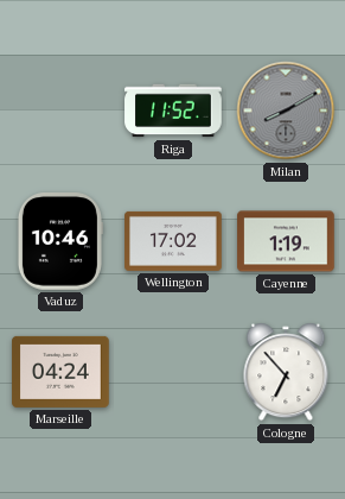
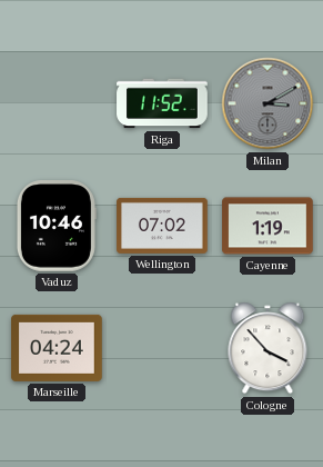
Milan: 8:10 -> 3:10
Wellington: 17:02 -> 07:02
Cologne: 6:53 -> 3:53
